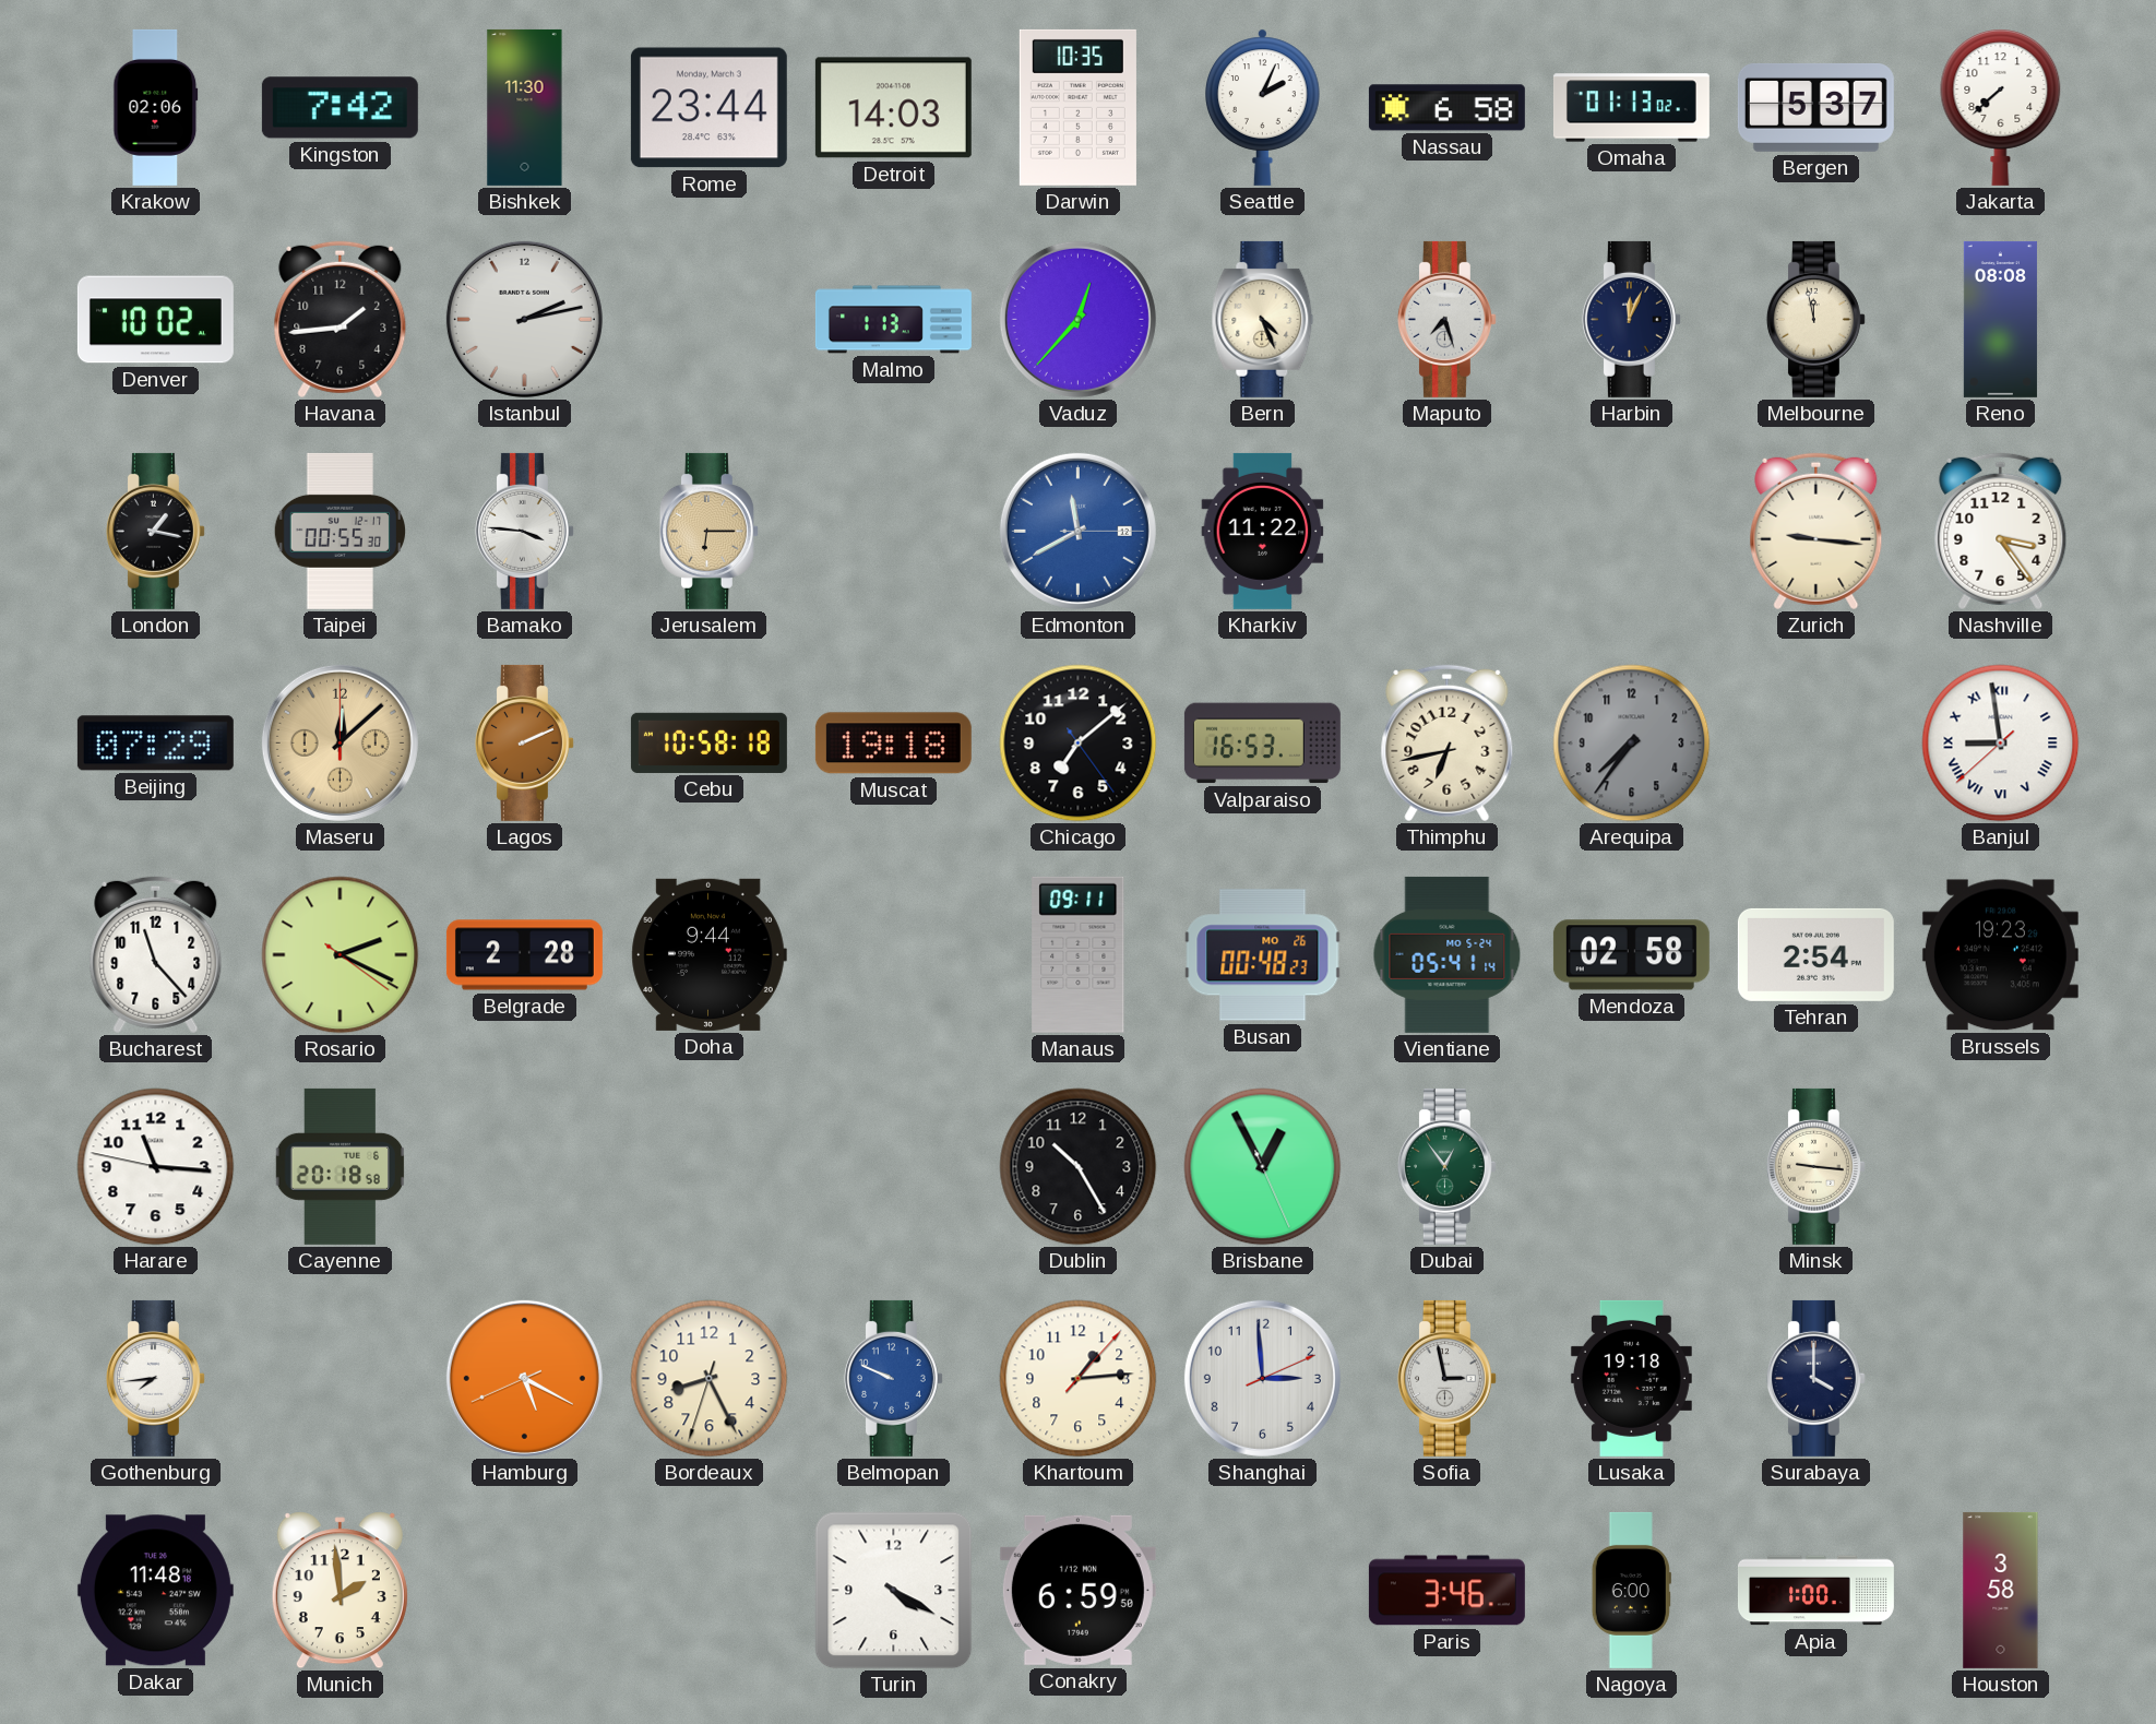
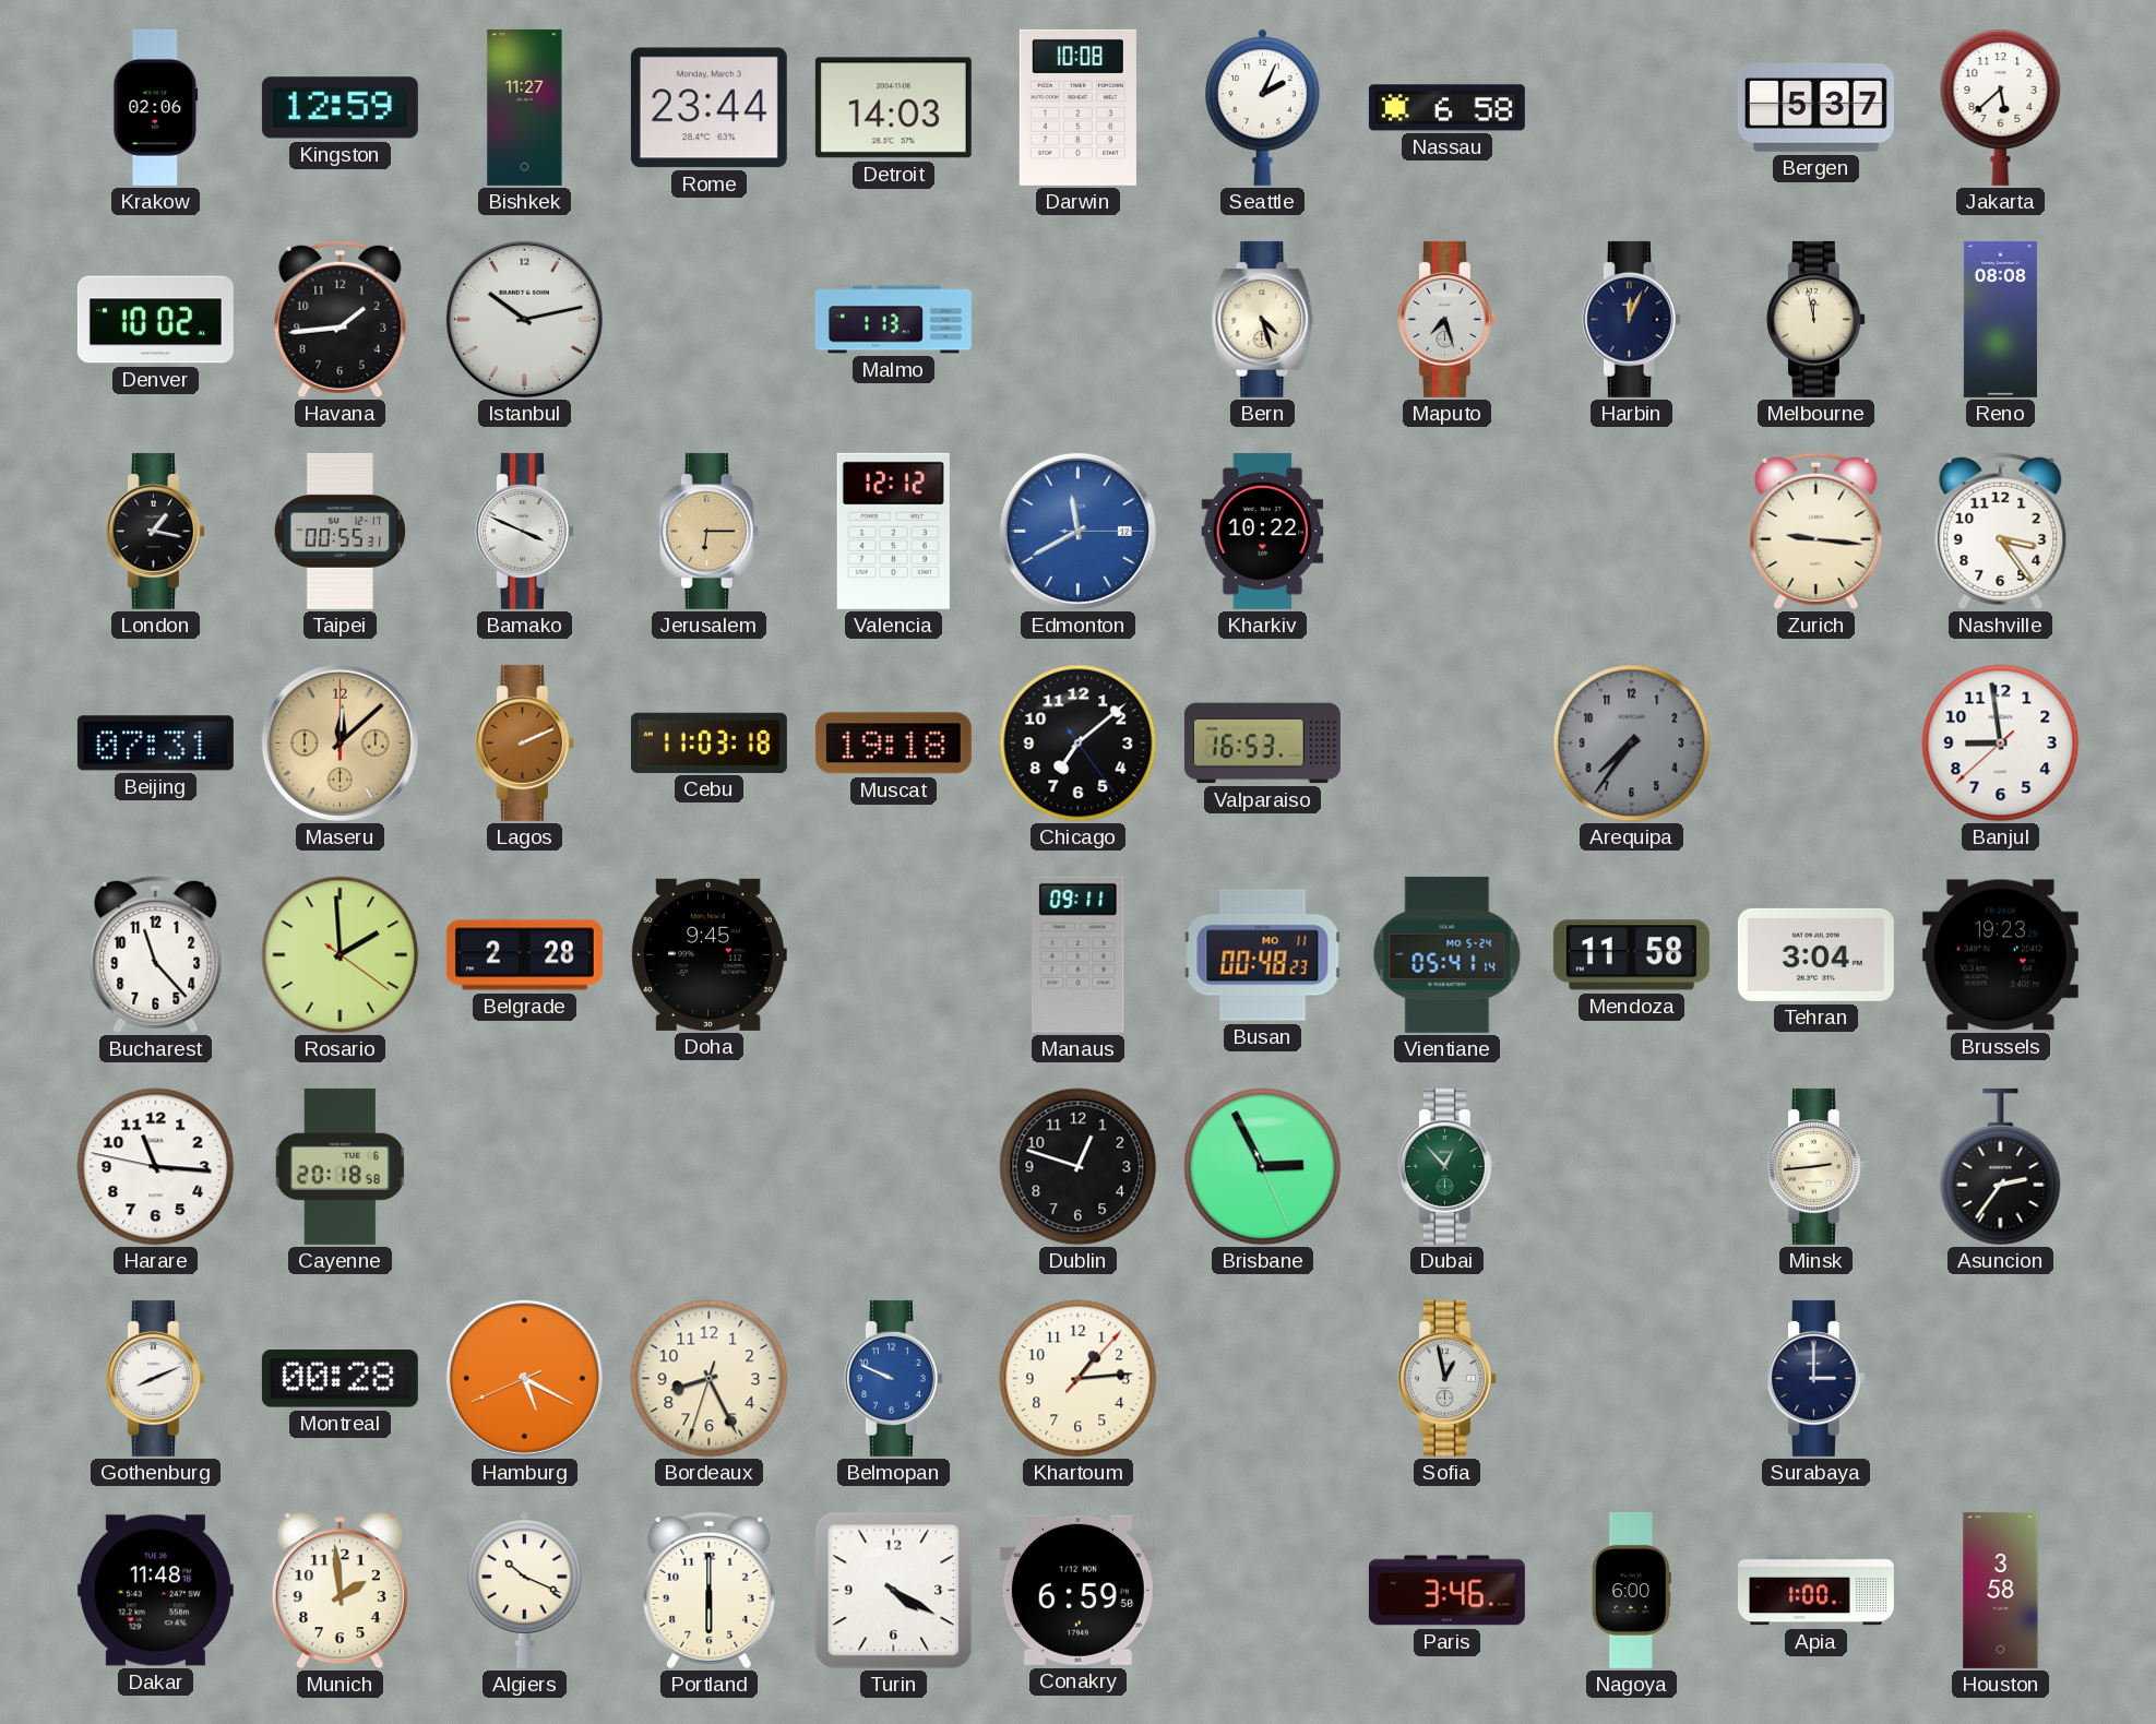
Kingston: 7:42 -> 12:59
Bishkek: 11:30 -> 11:27
Darwin: 10:35 -> 10:08
Omaha: 01:13 -> none
Jakarta: 7:38 -> 5:38
Istanbul: 2:13 -> 10:13
Vaduz: 12:37 -> none
Bern: 4:26 -> 4:27
Taipei: 00:55:30 -> 00:55:31
Bamako: 3:46 -> 3:49
Valencia: none -> 12:12
Kharkiv: 11:22 -> 10:22
Beijing: 07:29 -> 07:31
Cebu: 10:58 -> 11:03
Thimphu: 6:43 -> none
Banjul numerals: Roman -> Arabic
Rosario: 2:19 -> 1:59
Doha: 9:44 -> 9:45
Busan date: MO 26 -> MO 11
Mendoza: 02:58 -> 11:58
Tehran: 2:54 -> 3:04
Dublin: 10:25 -> 12:48
Brisbane: 12:55 -> 2:55
Dubai: 12:54 -> 12:53
Minsk: 9:16 -> 2:44
Asuncion: none -> 2:36
Gothenburg: 7:44 -> 8:11
Montreal: none -> 00:28
Shanghai: 2:59 -> none
Sofia: 2:58 -> 12:58
Lusaka: 19:18 -> none
Surabaya: 4:00 -> 3:00
Algiers: none -> 10:19
Portland: none -> 6:00
